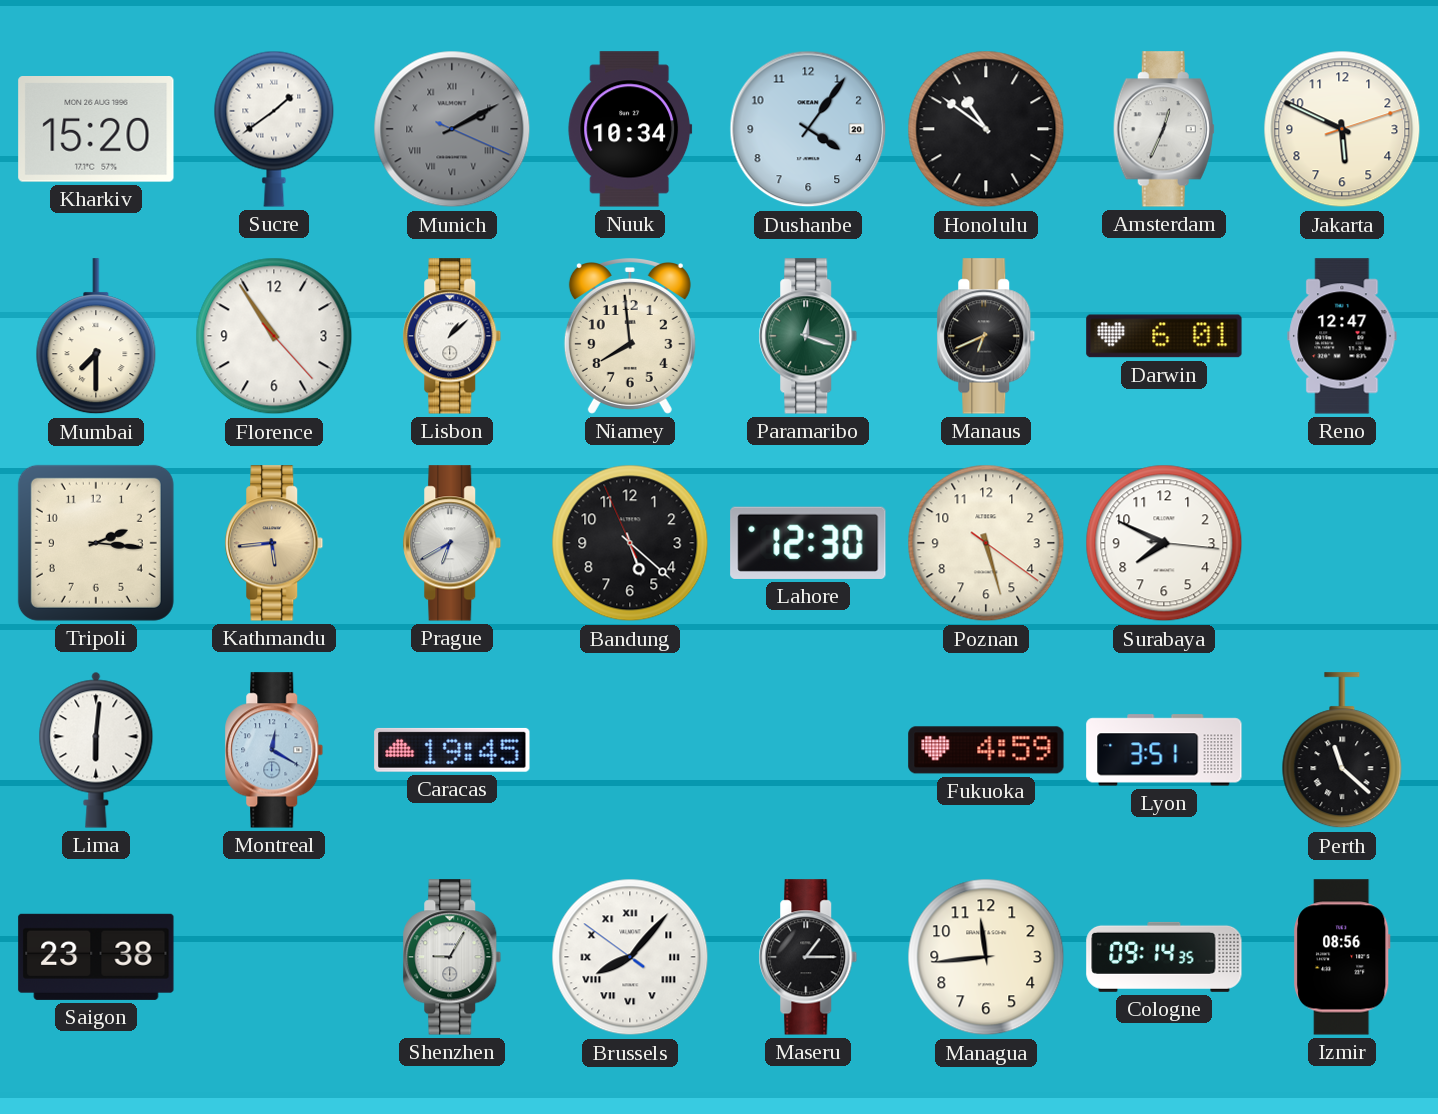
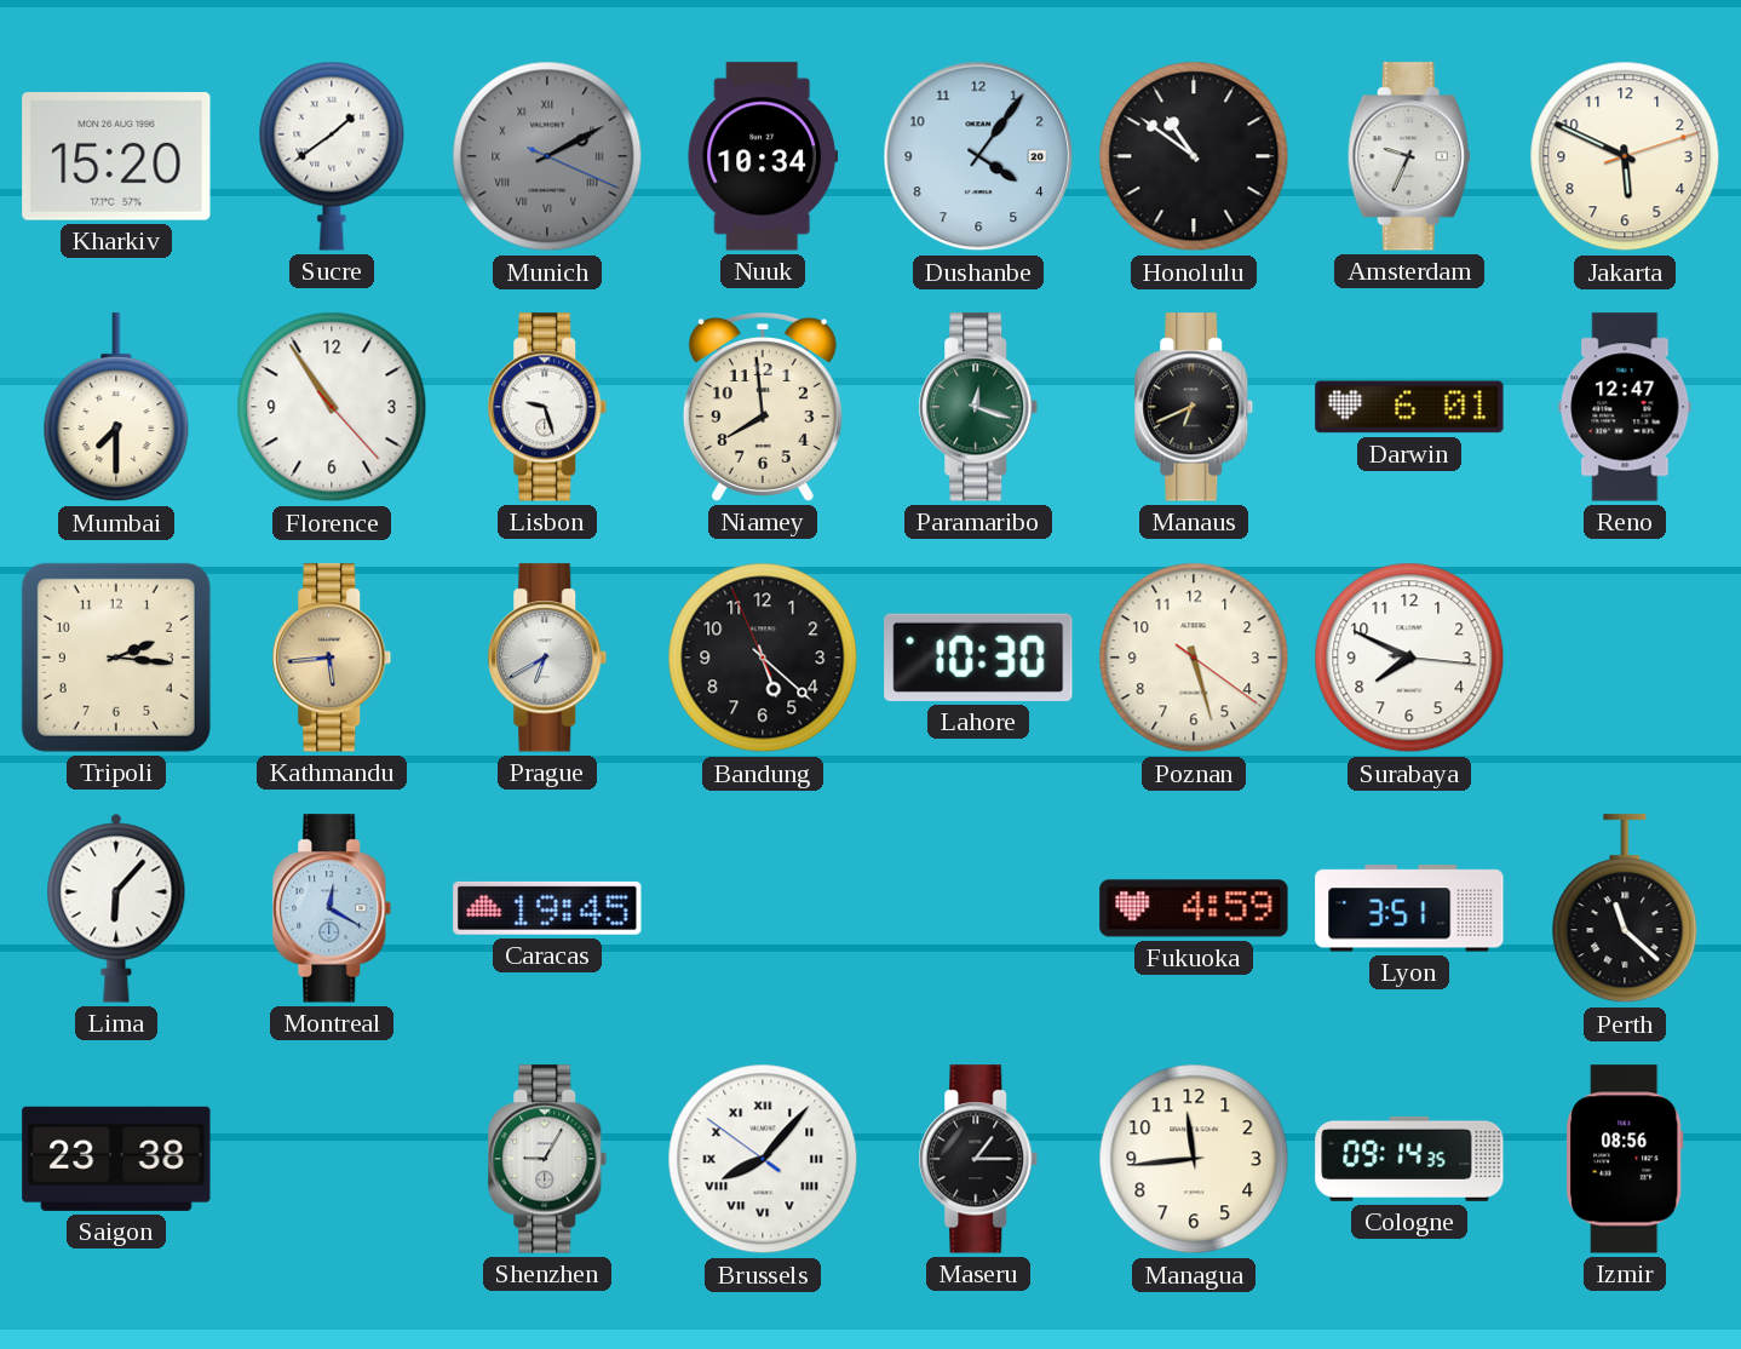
Amsterdam: 12:34 -> 9:34
Lisbon: 1:08 -> 9:27
Lahore: 12:30 -> 10:30
Lima: 6:01 -> 6:07
